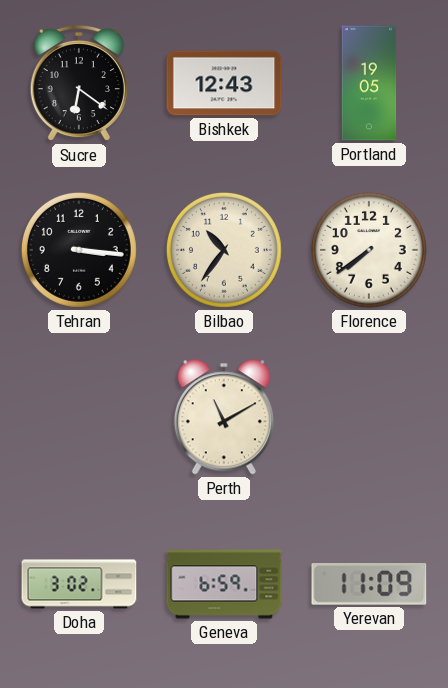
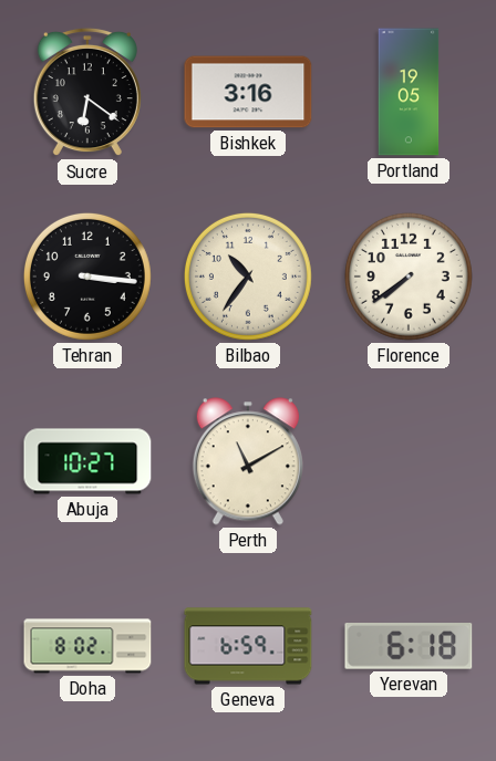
Bishkek: 12:43 -> 3:16
Abuja: none -> 10:27
Doha: 3:02 -> 8:02
Yerevan: 11:09 -> 6:18
